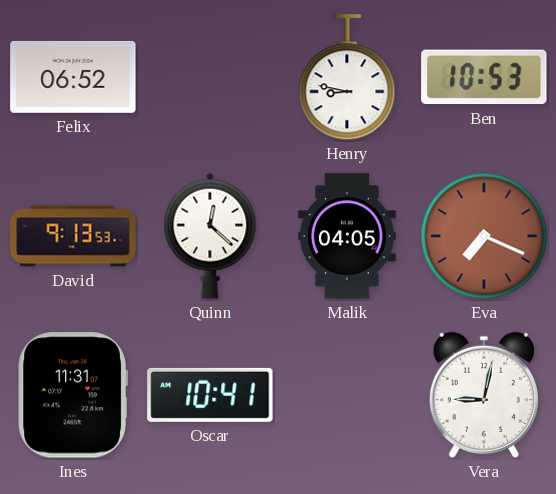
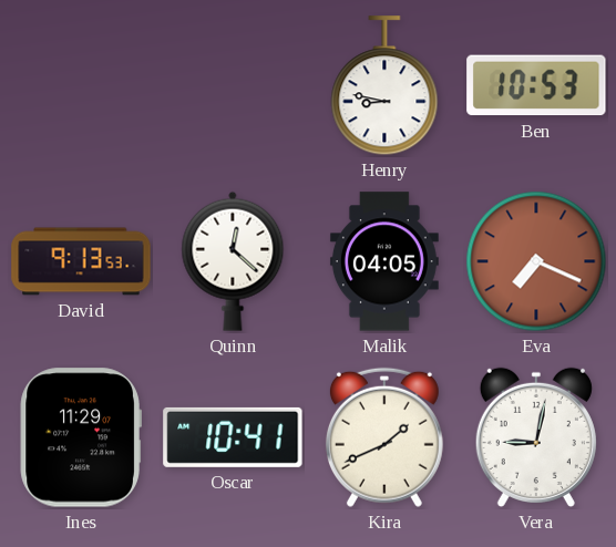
Felix: 06:52 -> none
Ines: 11:31 -> 11:29
Kira: none -> 1:41
